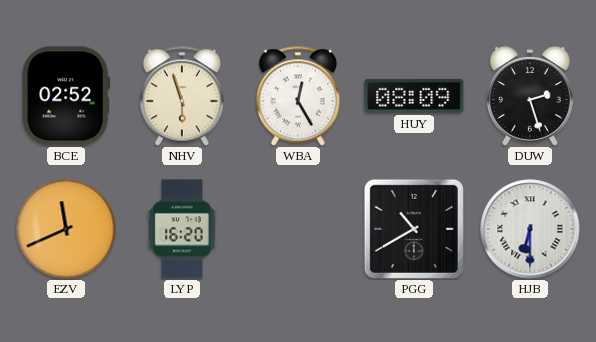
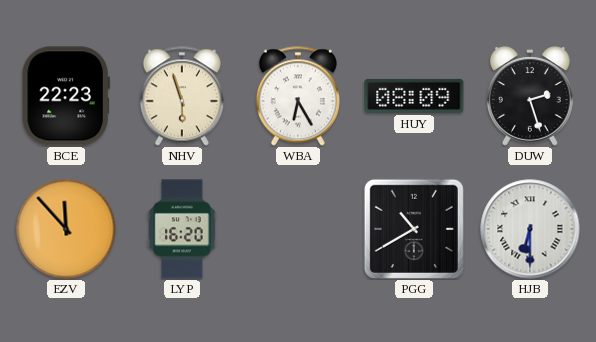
BCE: 02:52 -> 22:23
WBA: 12:25 -> 6:25
EZV: 11:41 -> 11:53
